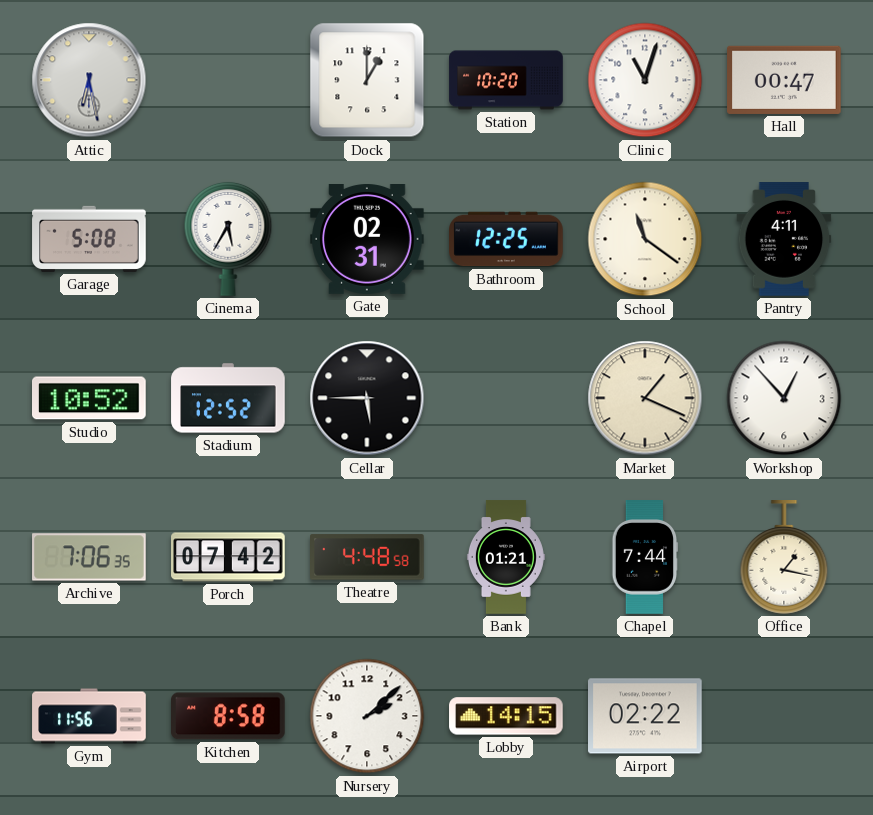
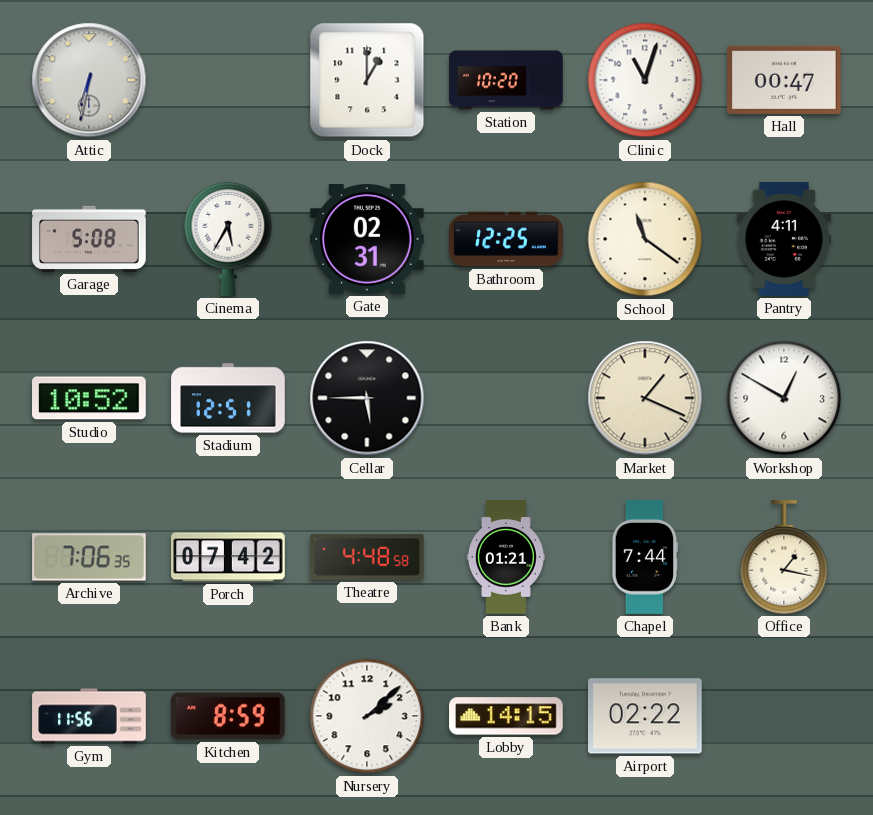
Attic: 6:28 -> 6:32
Stadium: 12:52 -> 12:51
Workshop: 12:53 -> 12:50
Kitchen: 8:58 -> 8:59
